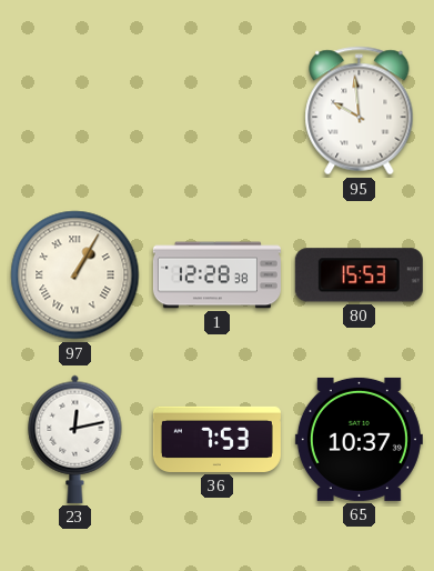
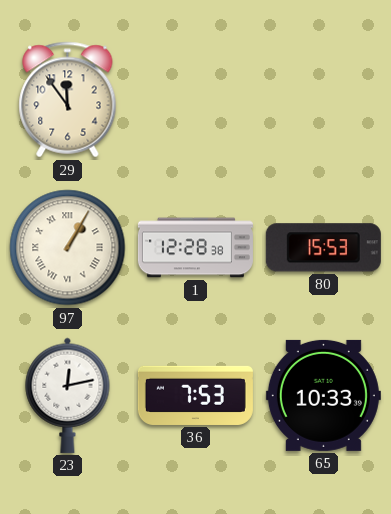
29: none -> 11:54
95: 9:59 -> none
65: 10:37 -> 10:33
